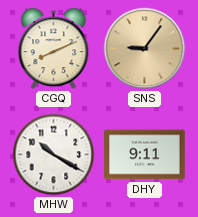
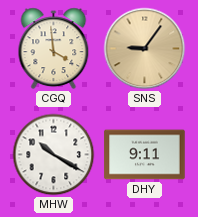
CGQ: 8:11 -> 3:59
